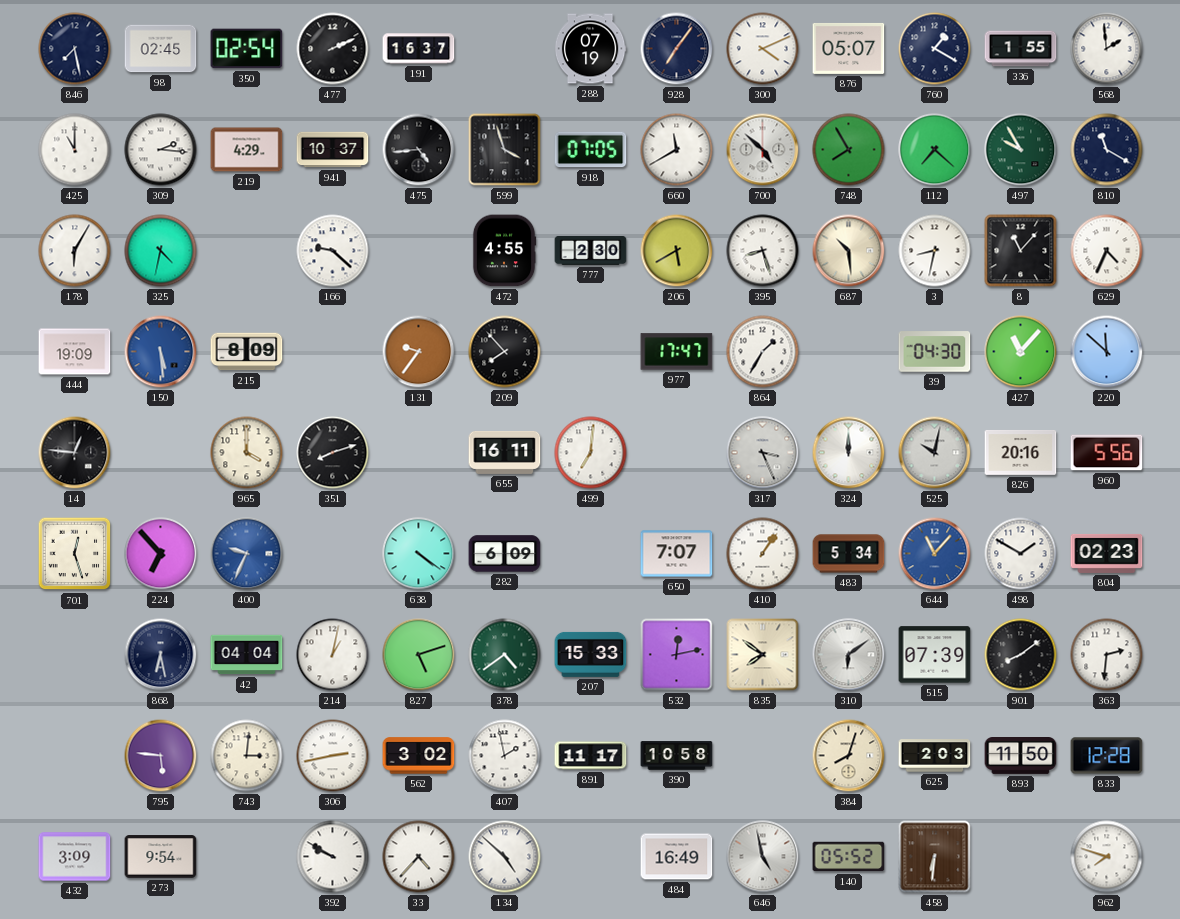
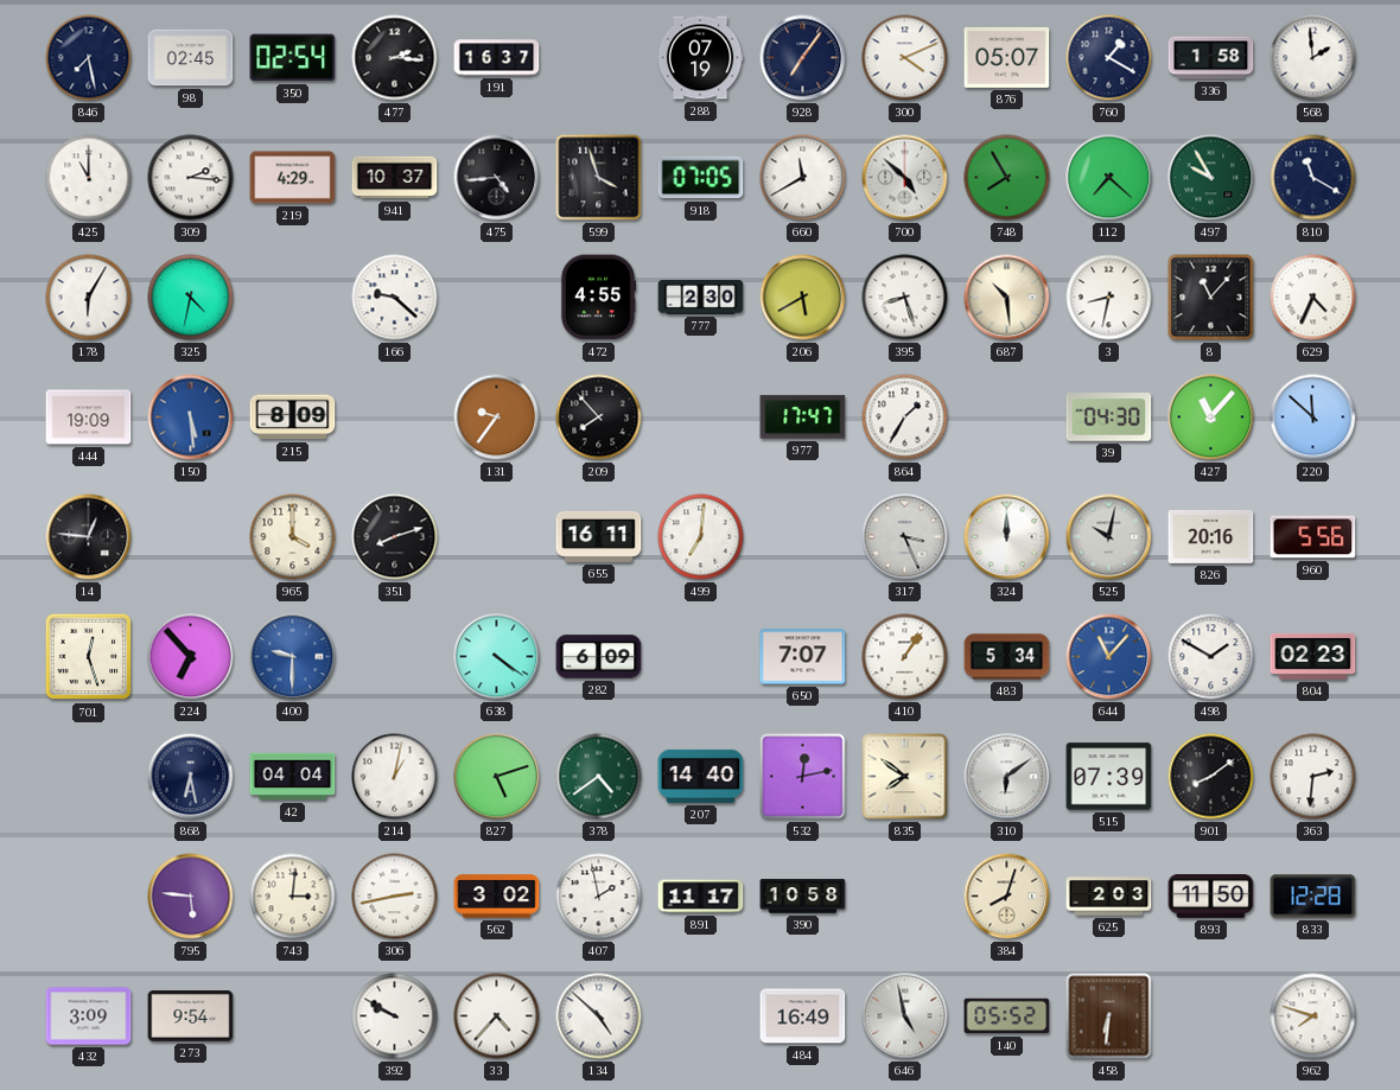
477: 2:11 -> 2:16
336: 1:55 -> 1:58
400: 9:34 -> 9:30
207: 15:33 -> 14:40
